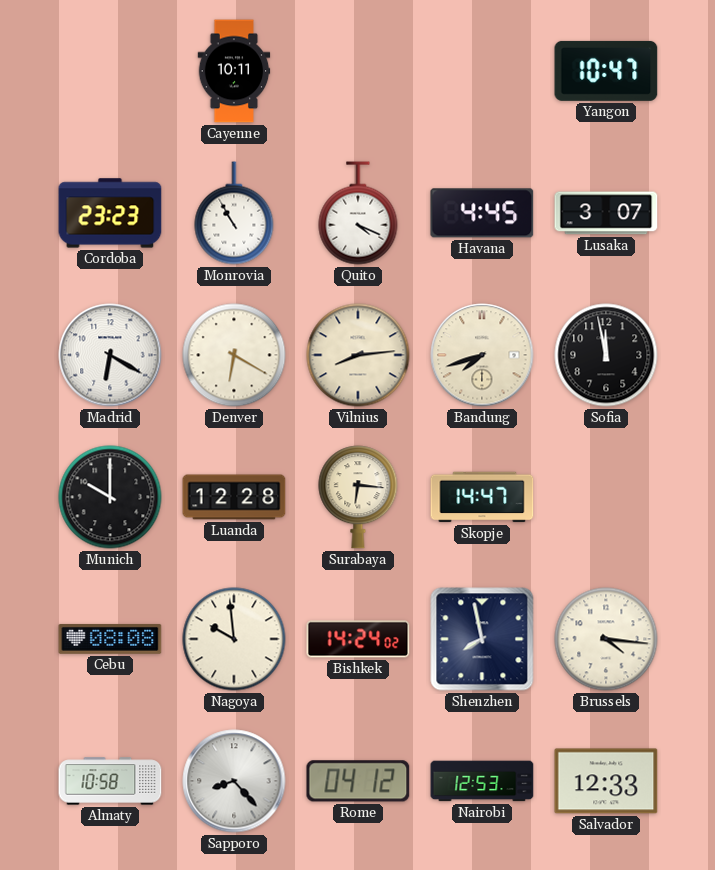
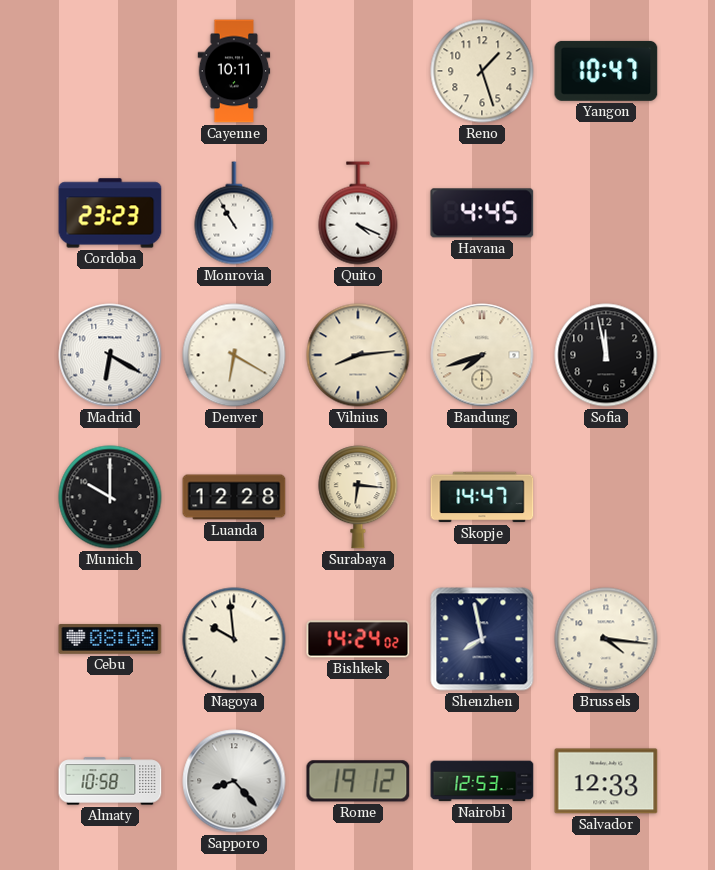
Reno: none -> 1:27
Lusaka: 3:07 -> none
Rome: 04:12 -> 19:12
